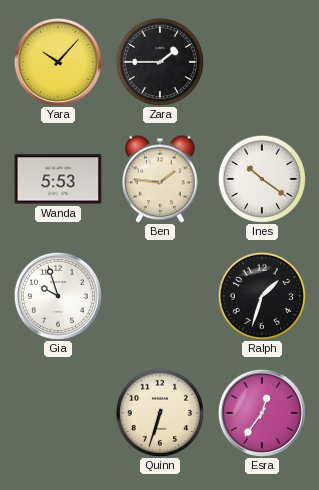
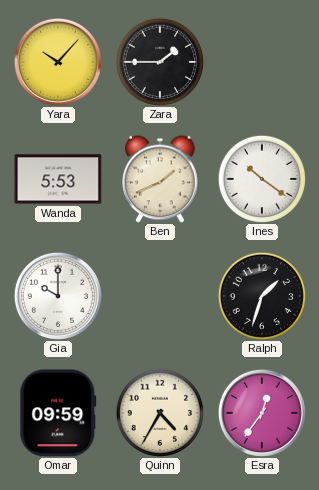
Ben: 1:46 -> 1:41
Gia: 9:57 -> 10:00
Omar: none -> 09:59
Quinn: 6:33 -> 4:35
